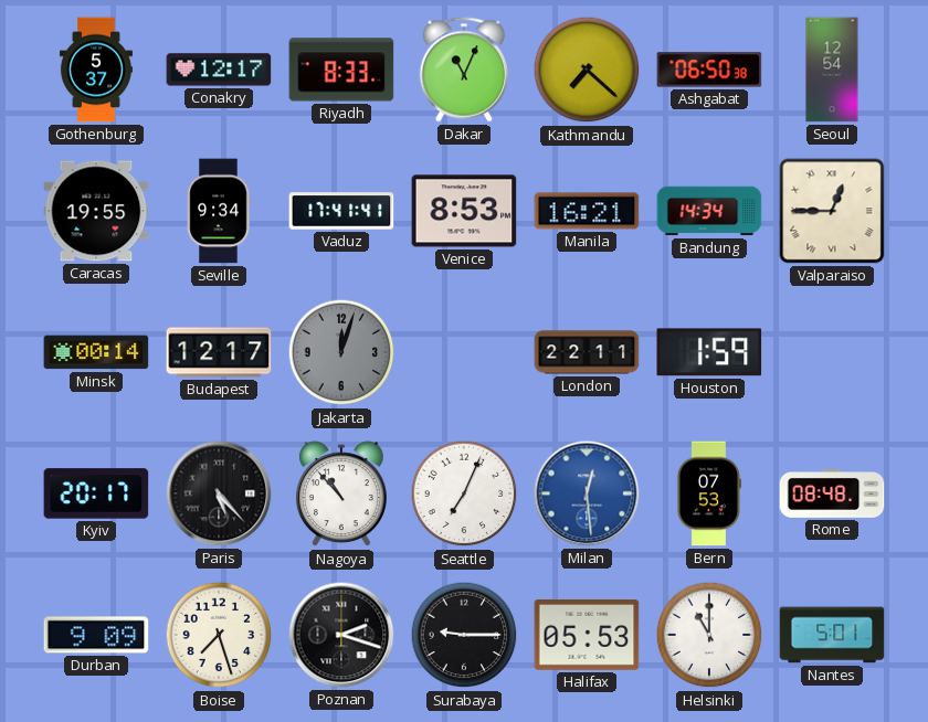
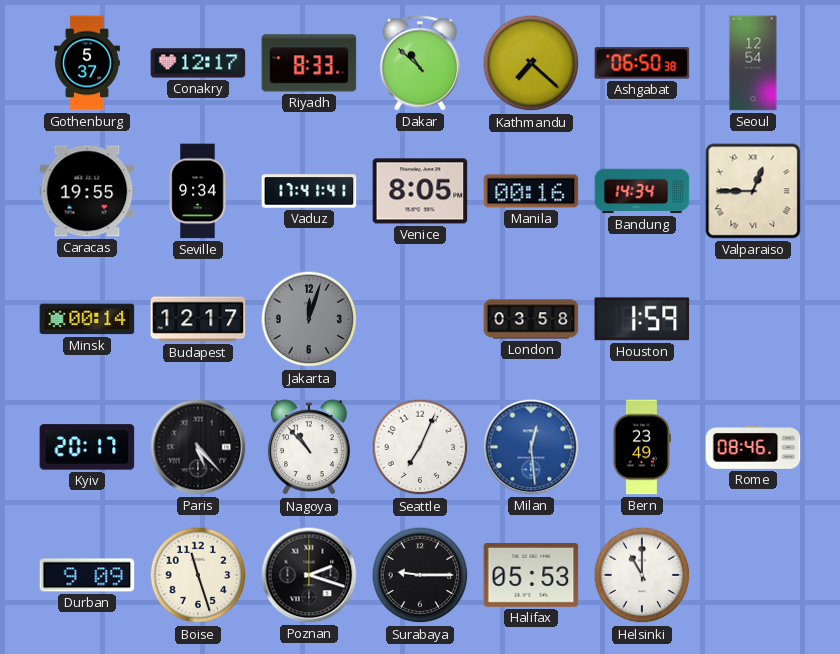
Dakar: 11:04 -> 10:52
Venice: 8:53 -> 8:05
Manila: 16:21 -> 00:16
London: 22:11 -> 03:58
Bern: 07:53 -> 23:49
Rome: 08:48 -> 08:46
Boise: 7:27 -> 11:27
Nantes: 5:01 -> none
